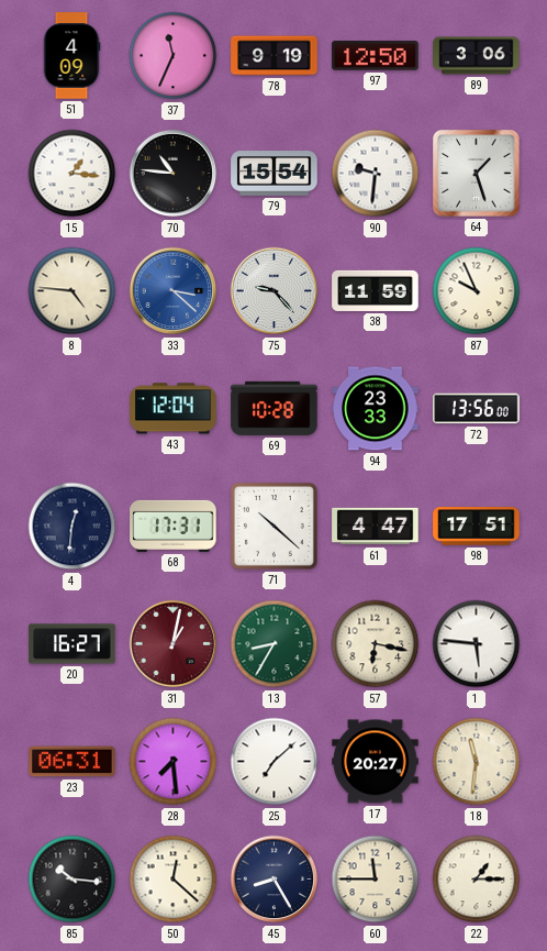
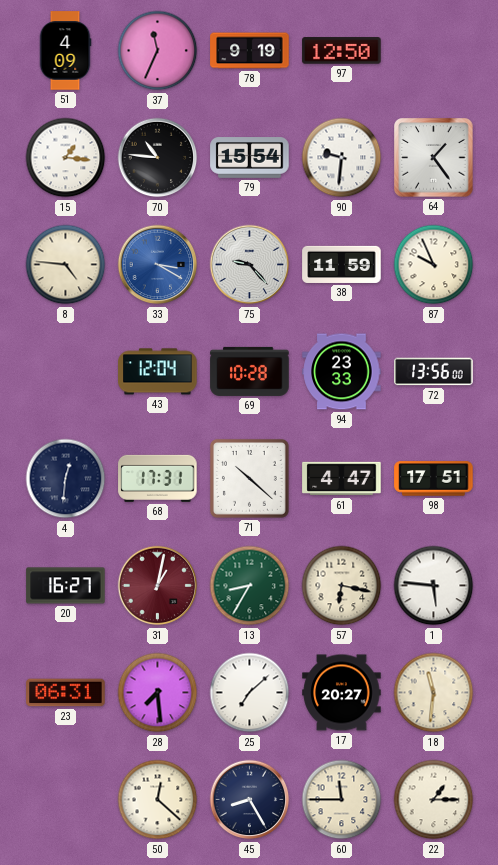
89: 3:06 -> none
64: 1:27 -> 1:24
33: 3:22 -> 3:20
85: 10:16 -> none
